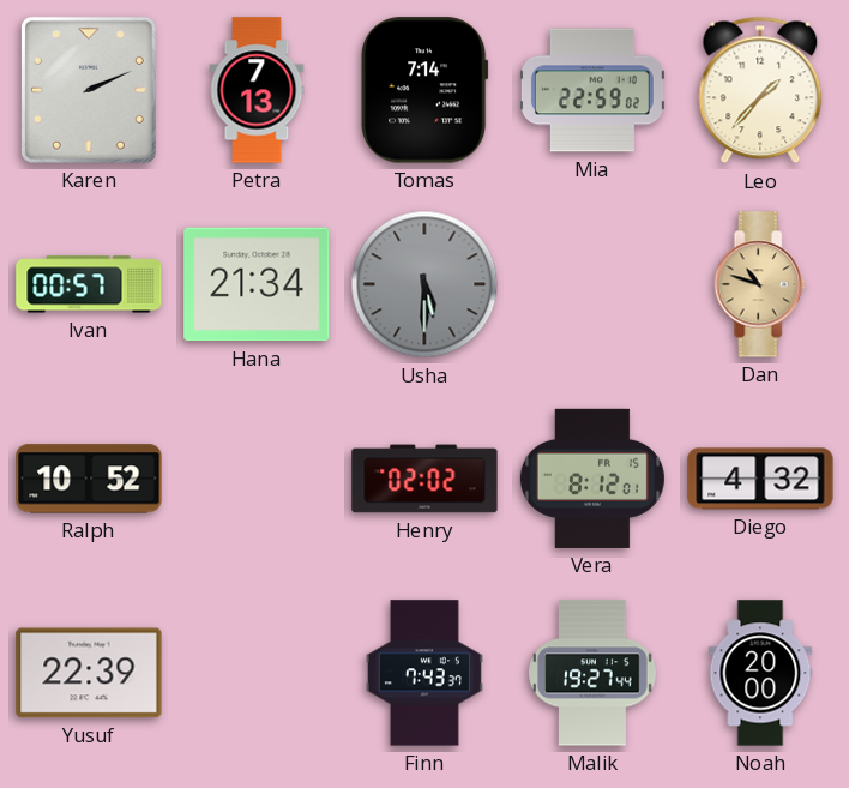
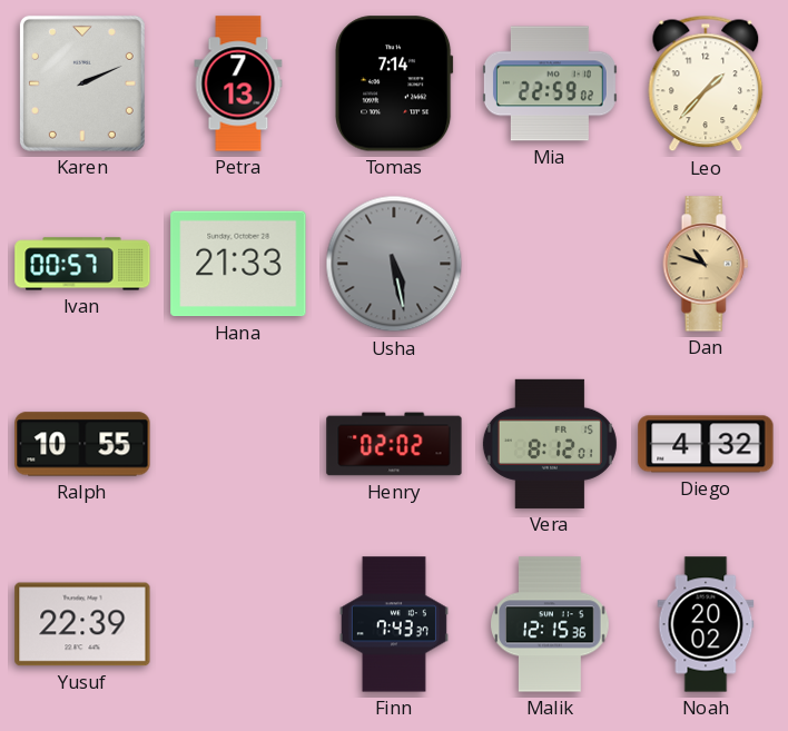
Hana: 21:34 -> 21:33
Usha: 5:30 -> 5:28
Ralph: 10:52 -> 10:55
Malik: 19:27 -> 12:15
Noah: 20:00 -> 20:02
